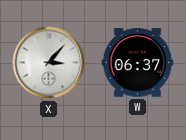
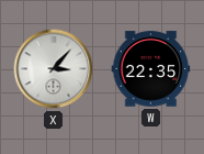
W: 06:37 -> 22:35
